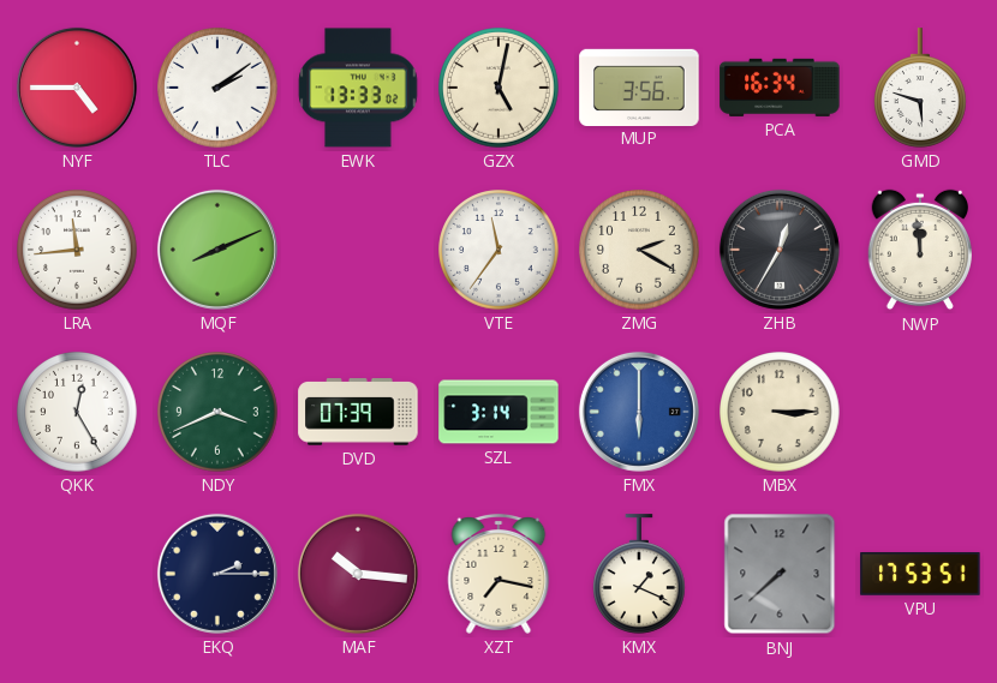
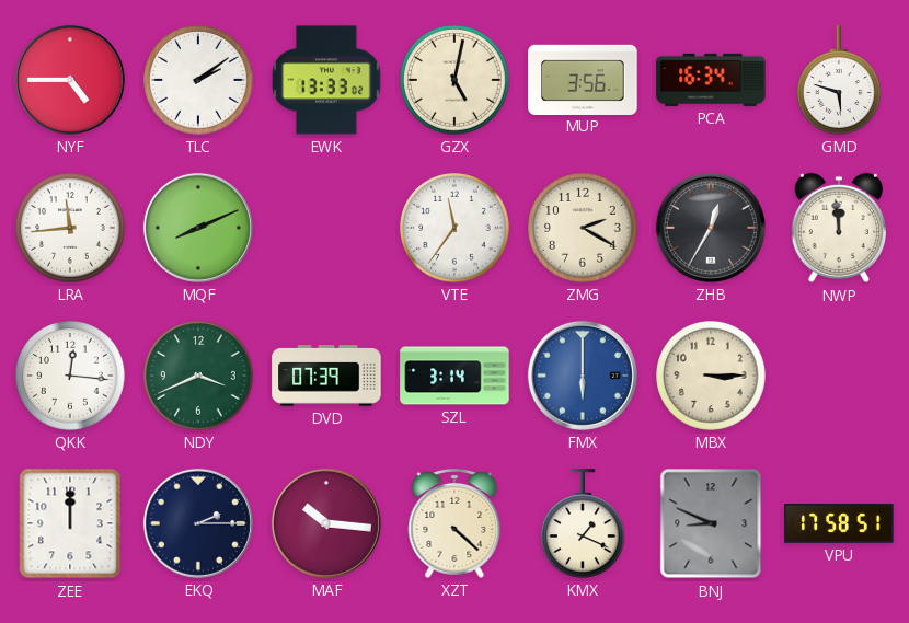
QKK: 12:25 -> 12:16
ZEE: none -> 12:00
XZT: 7:17 -> 4:22
BNJ: 7:38 -> 8:49
VPU: 17:53 -> 17:58
